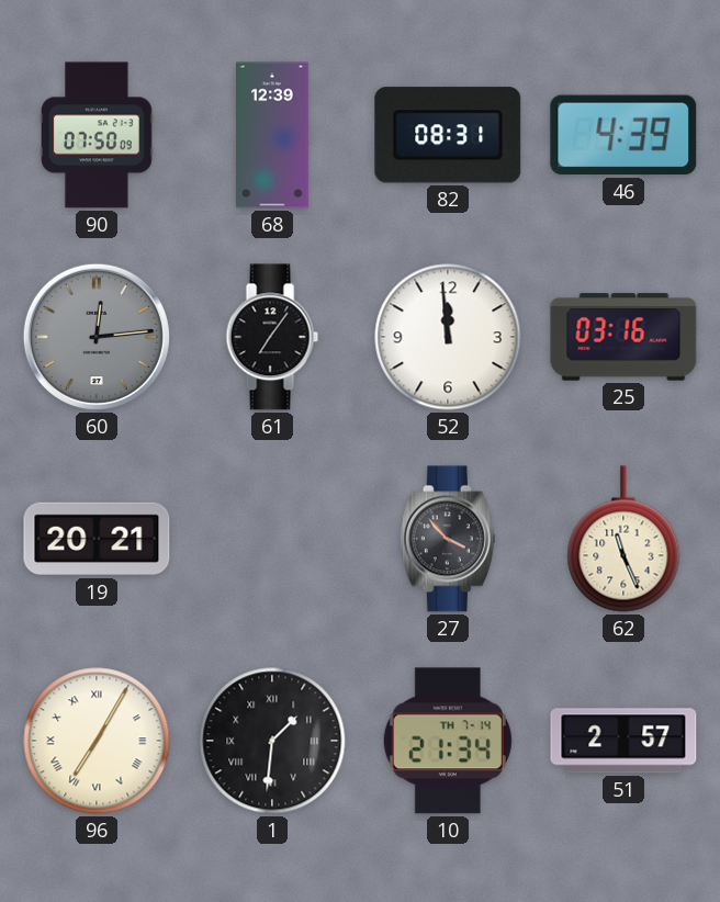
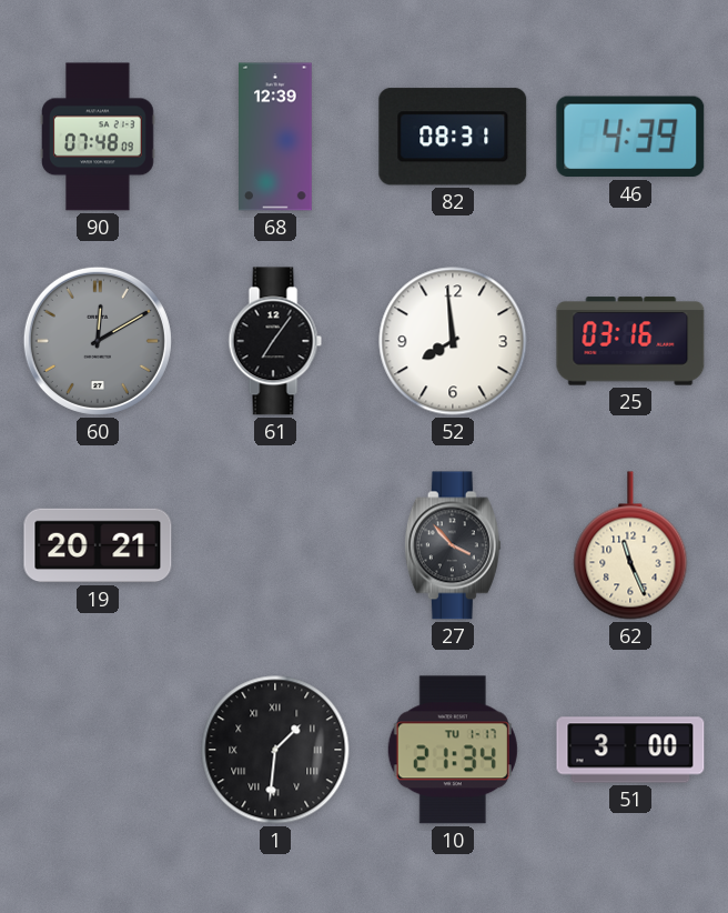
90: 07:50 -> 07:48
60: 12:14 -> 12:10
52: 11:59 -> 7:59
96: 7:05 -> none
10 date: TH 7-14 -> TU 1-17
51: 2:57 -> 3:00
